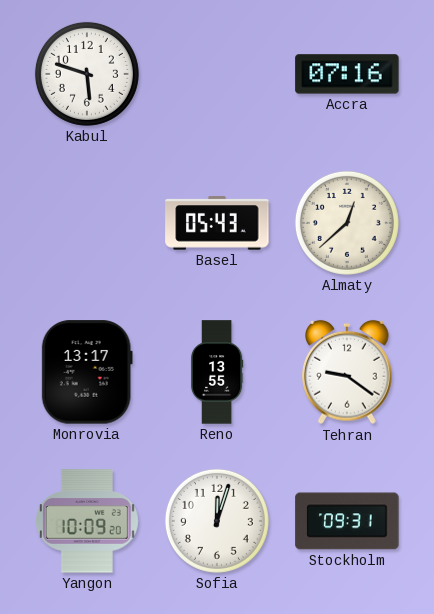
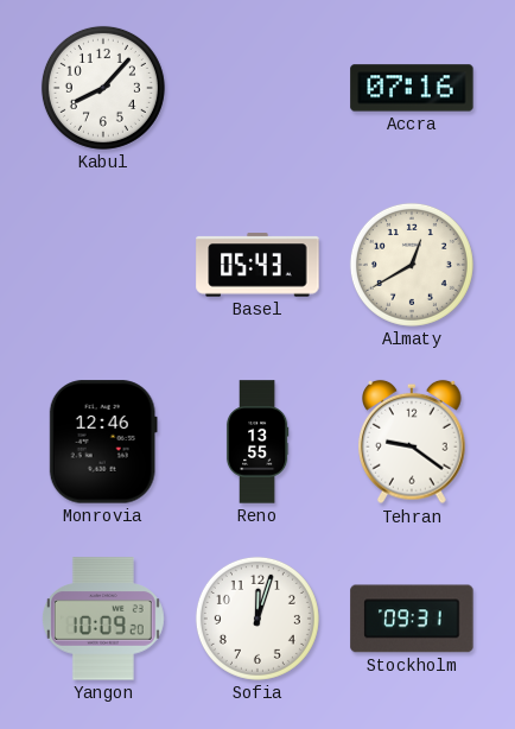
Kabul: 5:48 -> 8:07
Almaty: 12:38 -> 12:40
Monrovia: 13:17 -> 12:46
